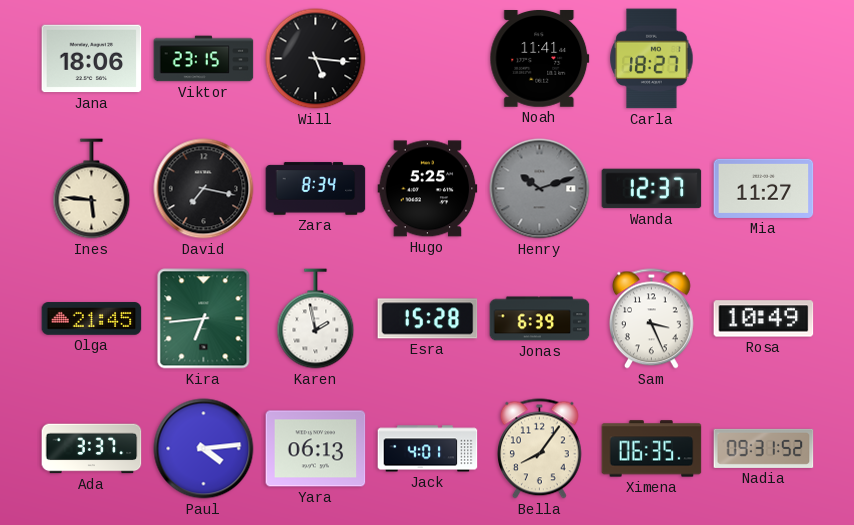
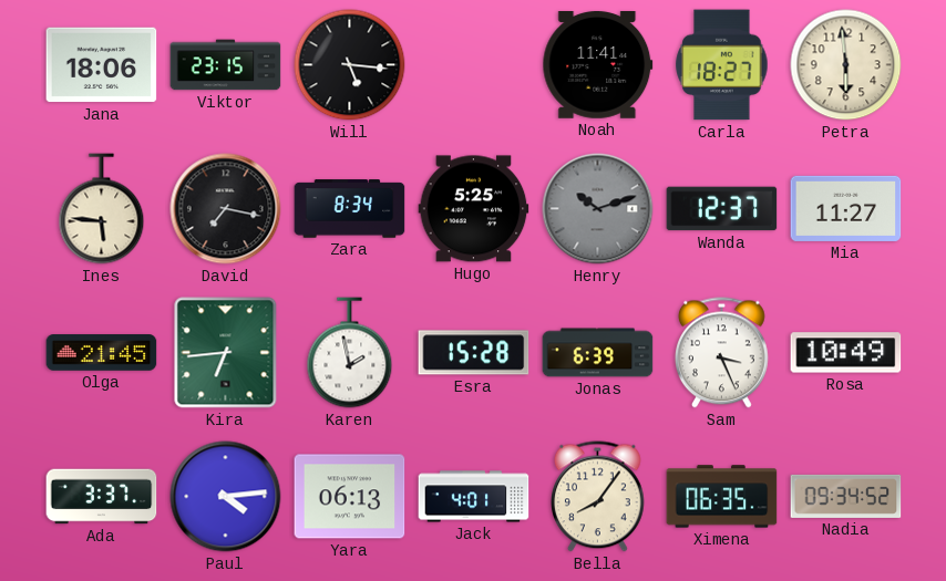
Petra: none -> 5:59
Nadia: 09:31 -> 09:34
